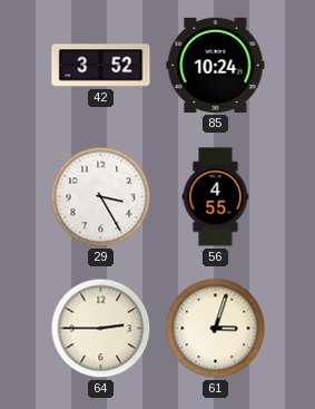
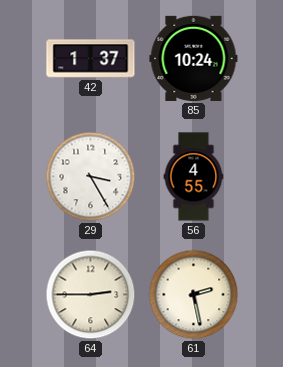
42: 3:52 -> 1:37
61: 3:03 -> 2:28
